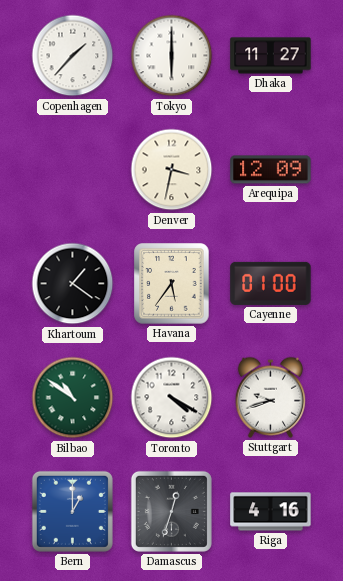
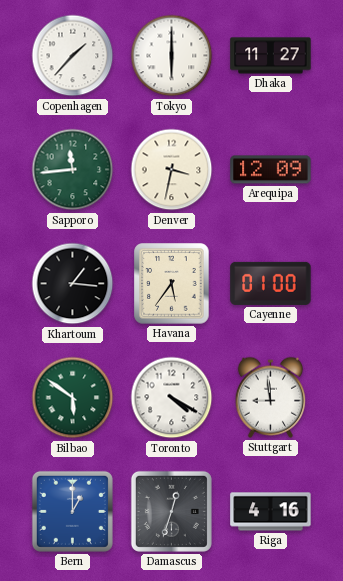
Sapporo: none -> 11:44
Khartoum: 1:21 -> 1:16
Bilbao: 10:51 -> 5:51
Stuttgart: 9:42 -> 8:59
